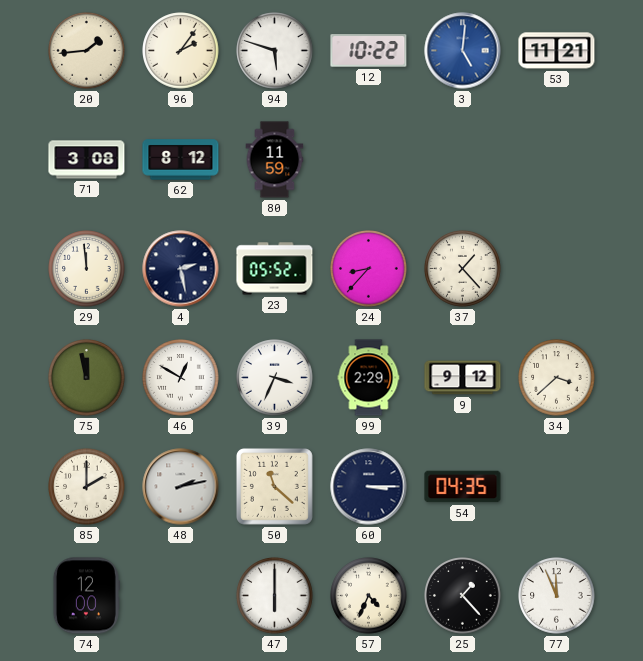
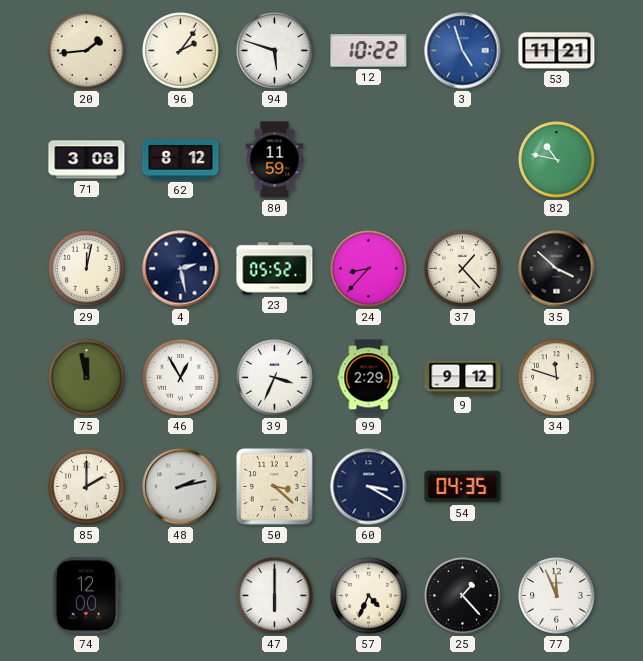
3: 5:01 -> 4:57
82: none -> 10:47
29: 11:59 -> 12:02
35: none -> 3:52
46: 12:50 -> 12:55
34: 3:38 -> 11:48
50: 11:22 -> 3:22
60: 3:15 -> 3:20
